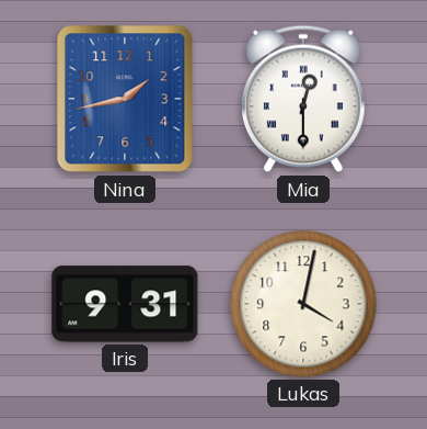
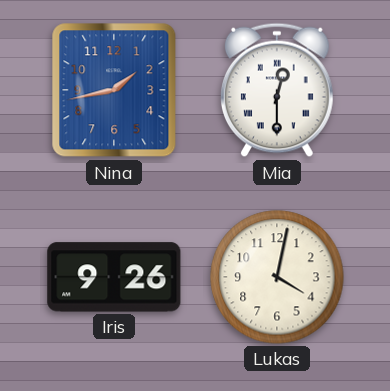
Iris: 9:31 -> 9:26
